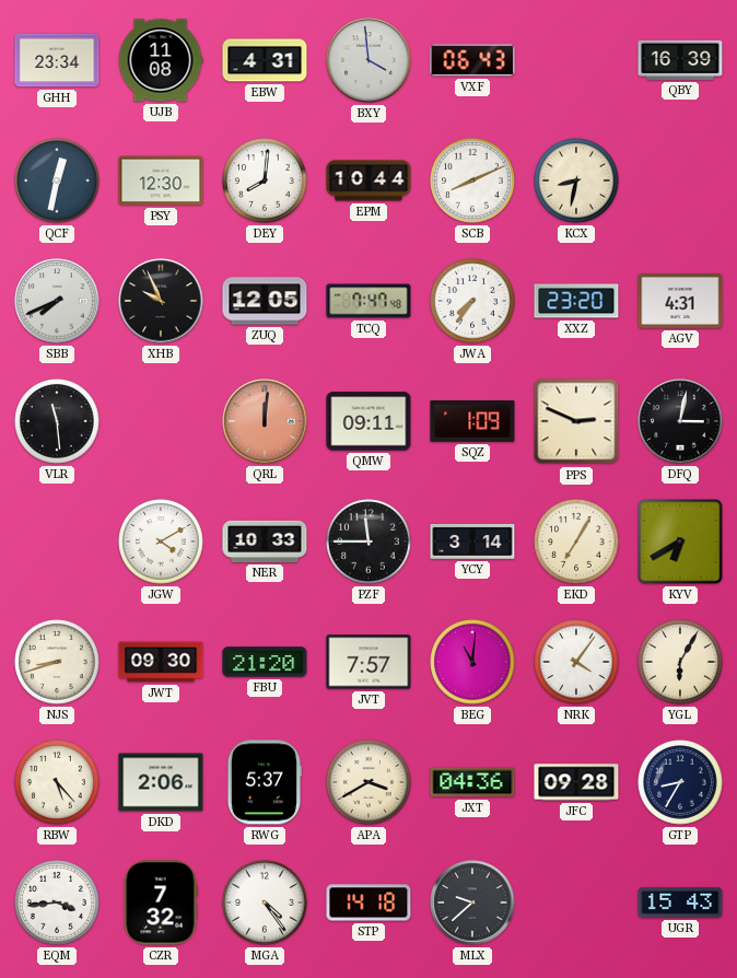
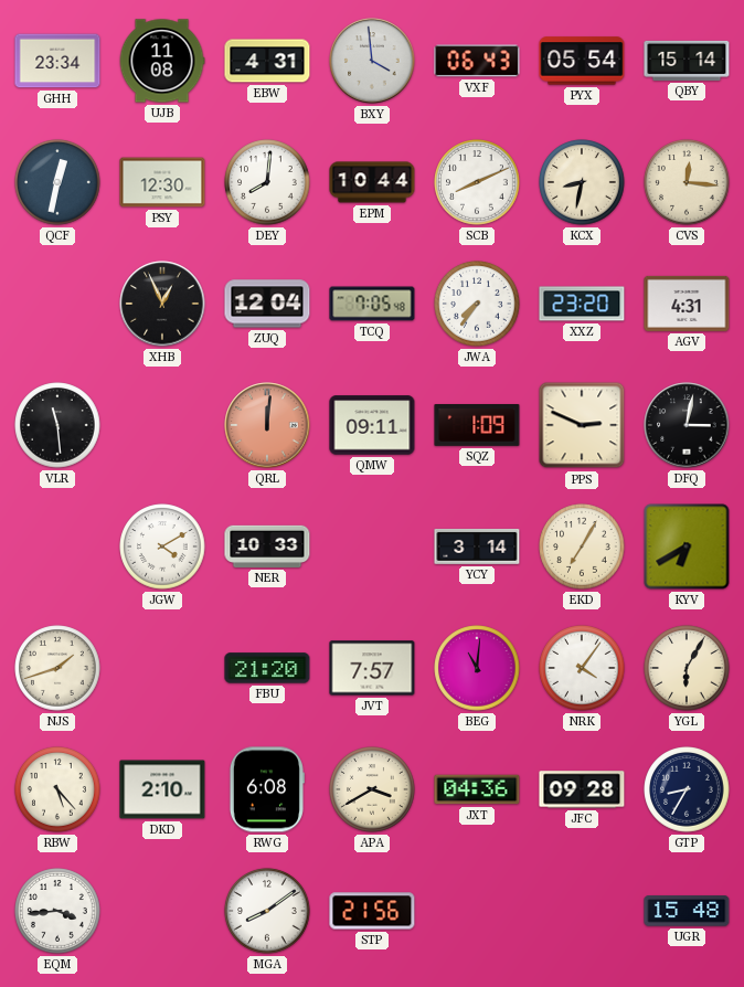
PYX: none -> 05:54
QBY: 16:39 -> 15:14
CVS: none -> 12:16
SBB: 7:41 -> none
XHB: 9:56 -> 12:56
ZUQ: 12:05 -> 12:04
TCQ: 7:47 -> 7:05
PZF: 11:45 -> none
NJS: 8:42 -> 1:42
JWT: 09:30 -> none
DKD: 2:06 -> 2:10
RWG: 5:37 -> 6:08
CZR: 7:32 -> none
MGA: 4:24 -> 8:09
STP: 14:18 -> 21:56
MLX: 9:38 -> none
UGR: 15:43 -> 15:48
